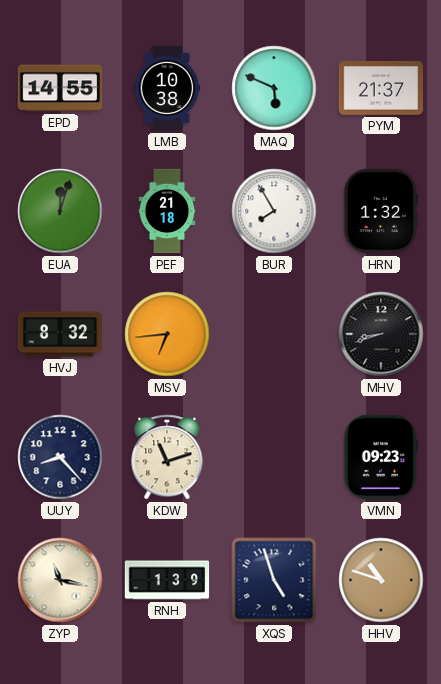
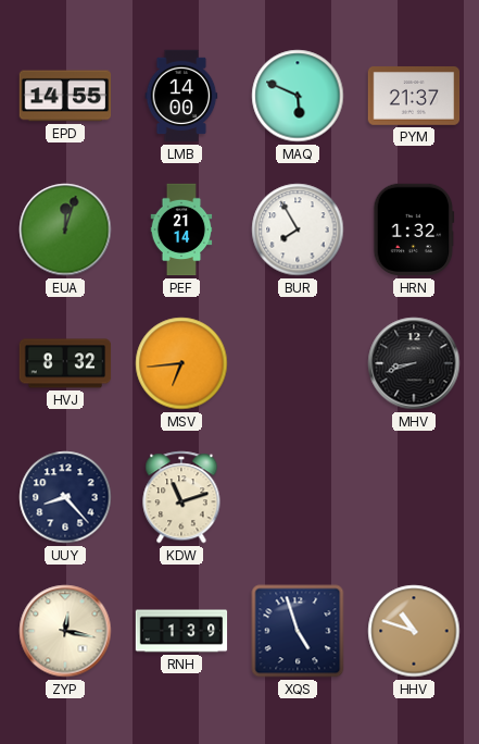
LMB: 10:38 -> 14:00
PEF: 21:18 -> 21:14
VMN: 09:23 -> none
ZYP: 11:17 -> 12:17
